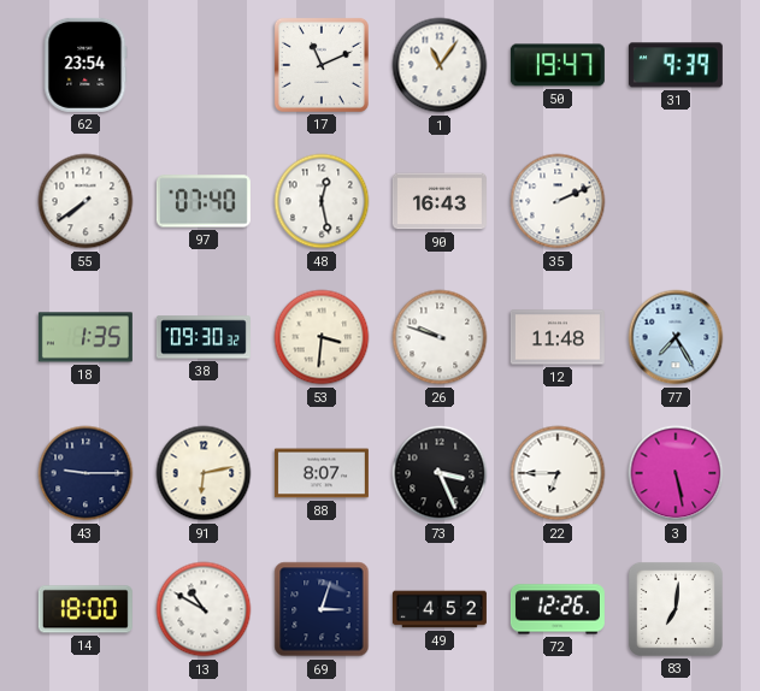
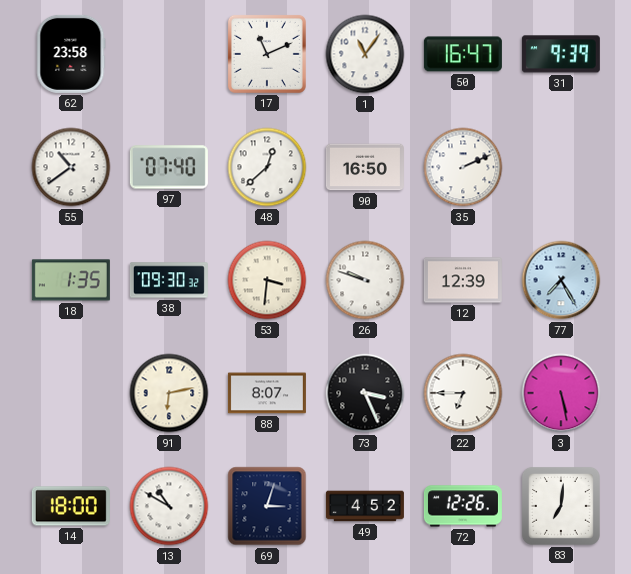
62: 23:54 -> 23:58
50: 19:47 -> 16:47
55: 7:39 -> 10:39
48: 12:28 -> 12:38
90: 16:43 -> 16:50
12: 11:48 -> 12:39
43: 9:15 -> none
